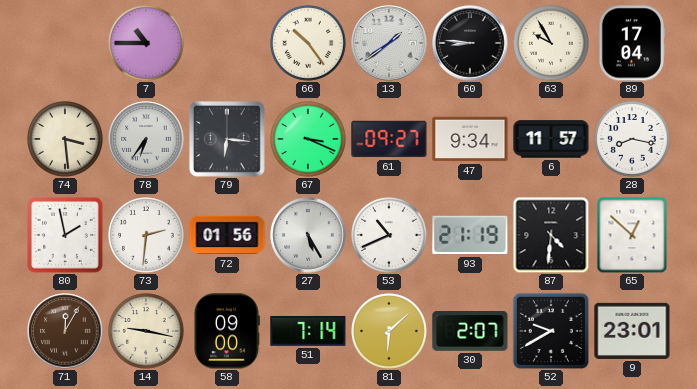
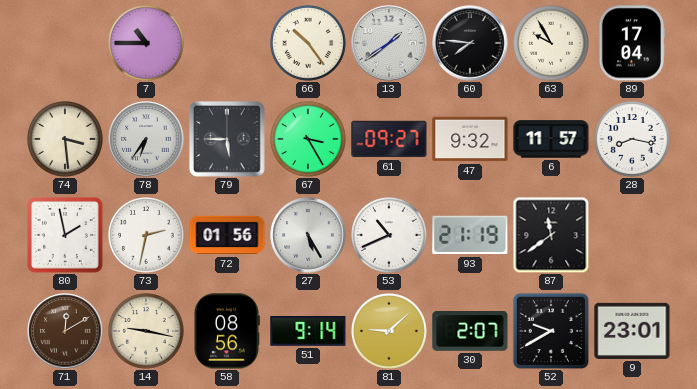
60: 8:46 -> 7:46
79: 6:16 -> 5:45
67: 3:19 -> 3:25
47: 9:34 -> 9:32
73: 2:31 -> 2:32
87: 4:31 -> 11:39
65: 12:52 -> none
71: 12:05 -> 12:10
58: 09:00 -> 08:56
51: 7:14 -> 9:14
81: 6:08 -> 9:08
